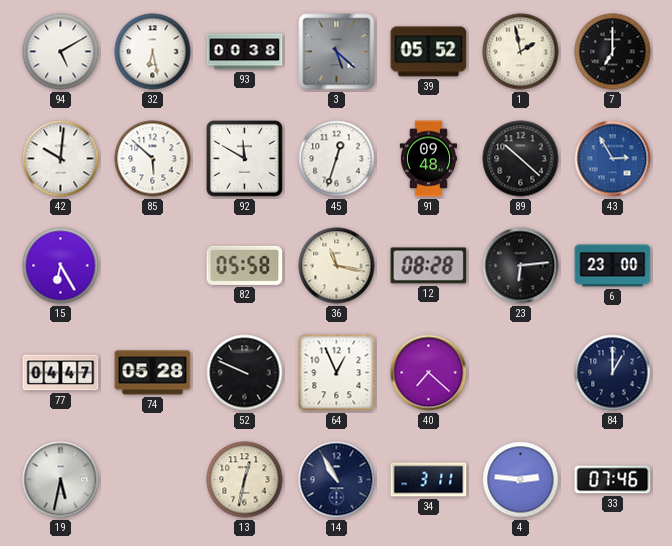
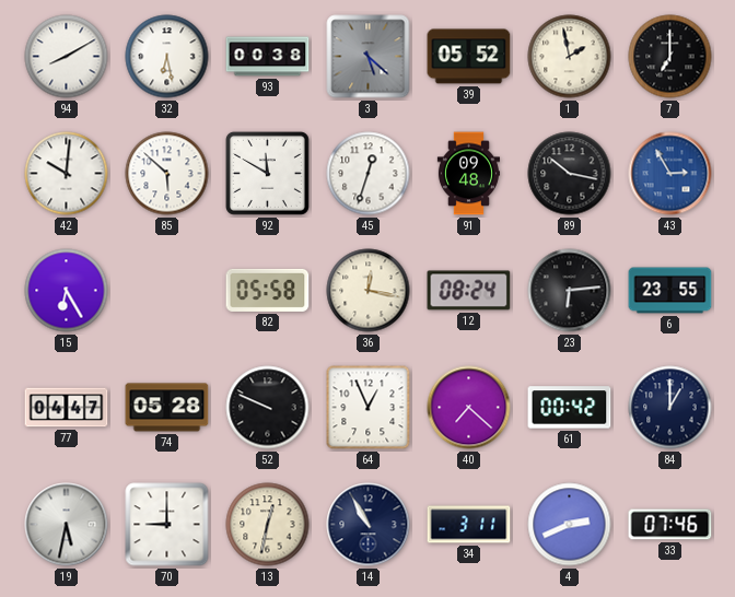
94: 5:10 -> 8:10
89: 10:22 -> 10:17
36: 11:17 -> 12:17
12: 08:28 -> 08:24
6: 23:00 -> 23:55
61: none -> 00:42
70: none -> 9:00
4: 2:46 -> 2:41
